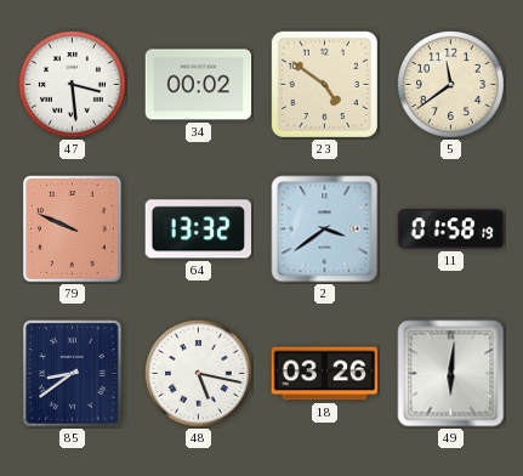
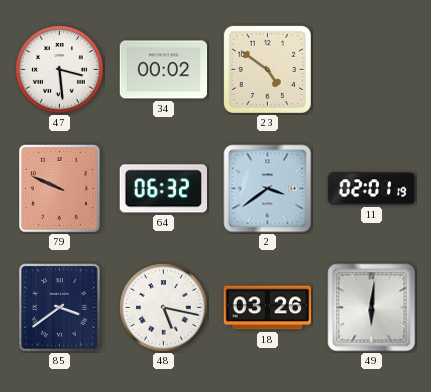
5: 11:39 -> none
64: 13:32 -> 06:32
11: 01:58 -> 02:01
85: 8:39 -> 3:39
